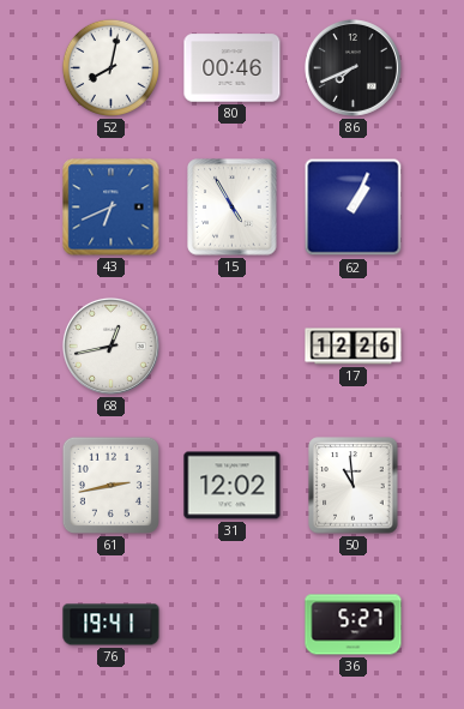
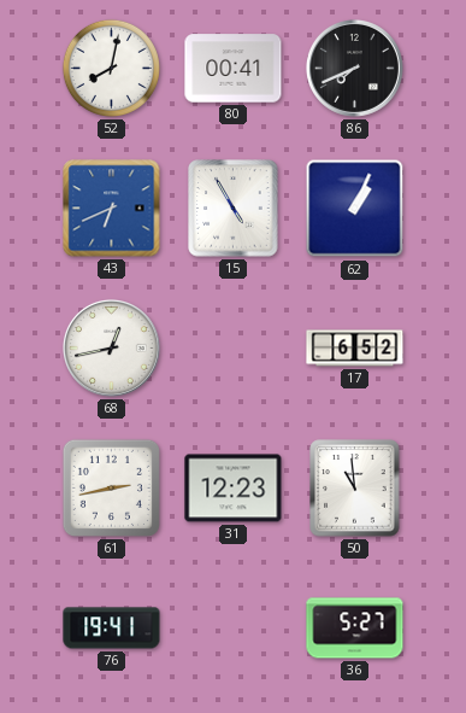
80: 00:46 -> 00:41
17: 12:26 -> 6:52
31: 12:02 -> 12:23
